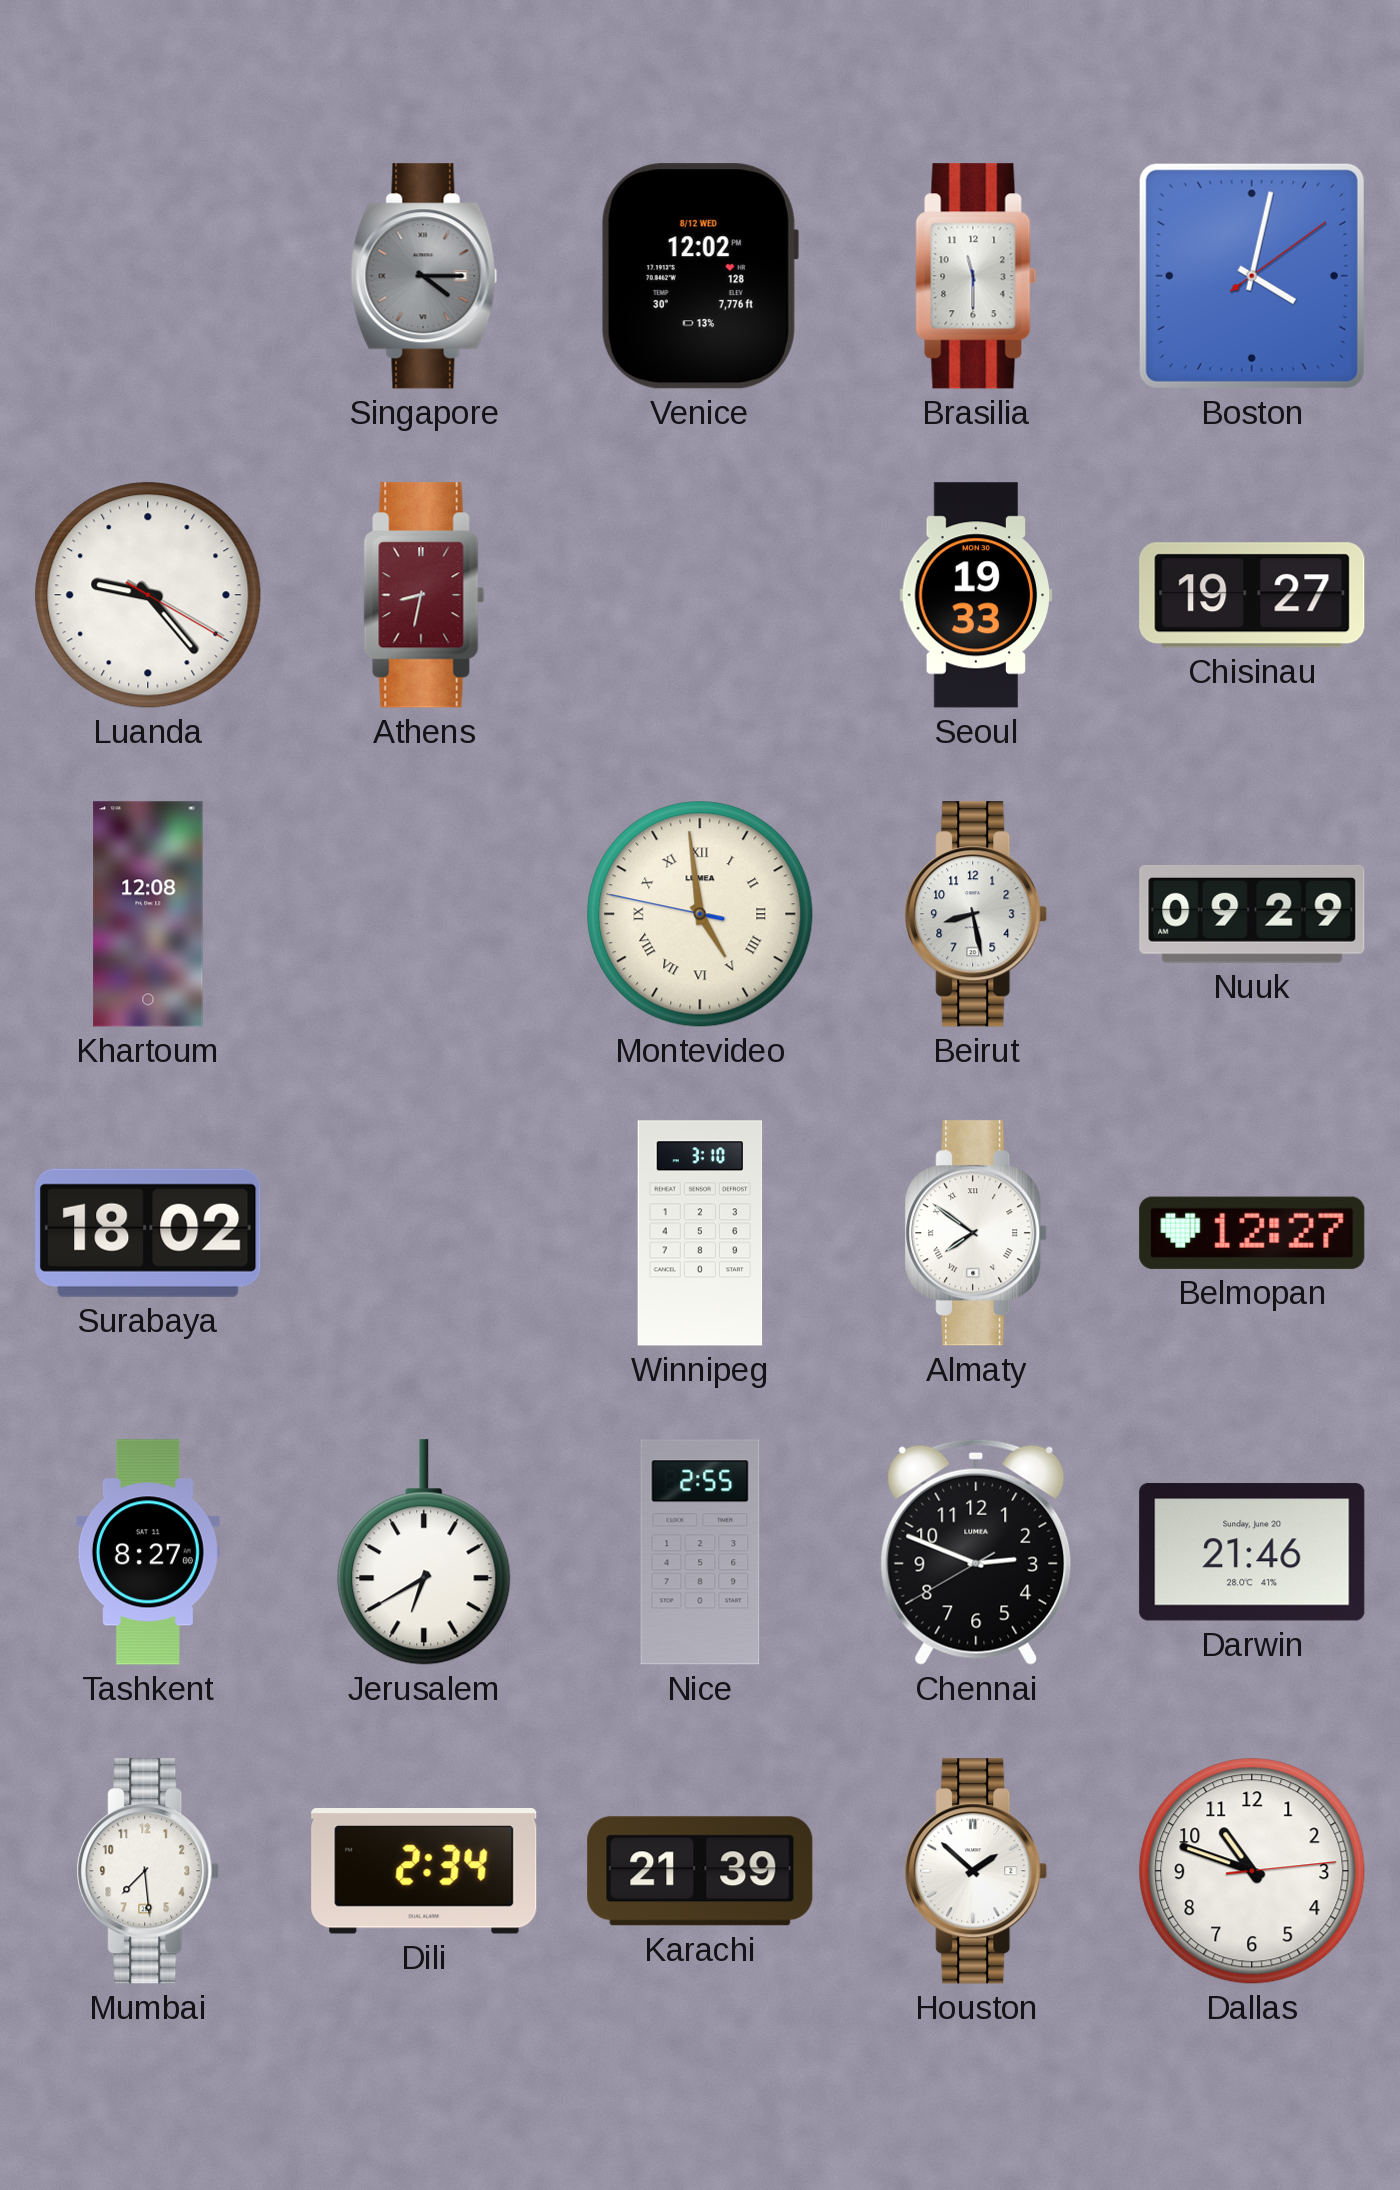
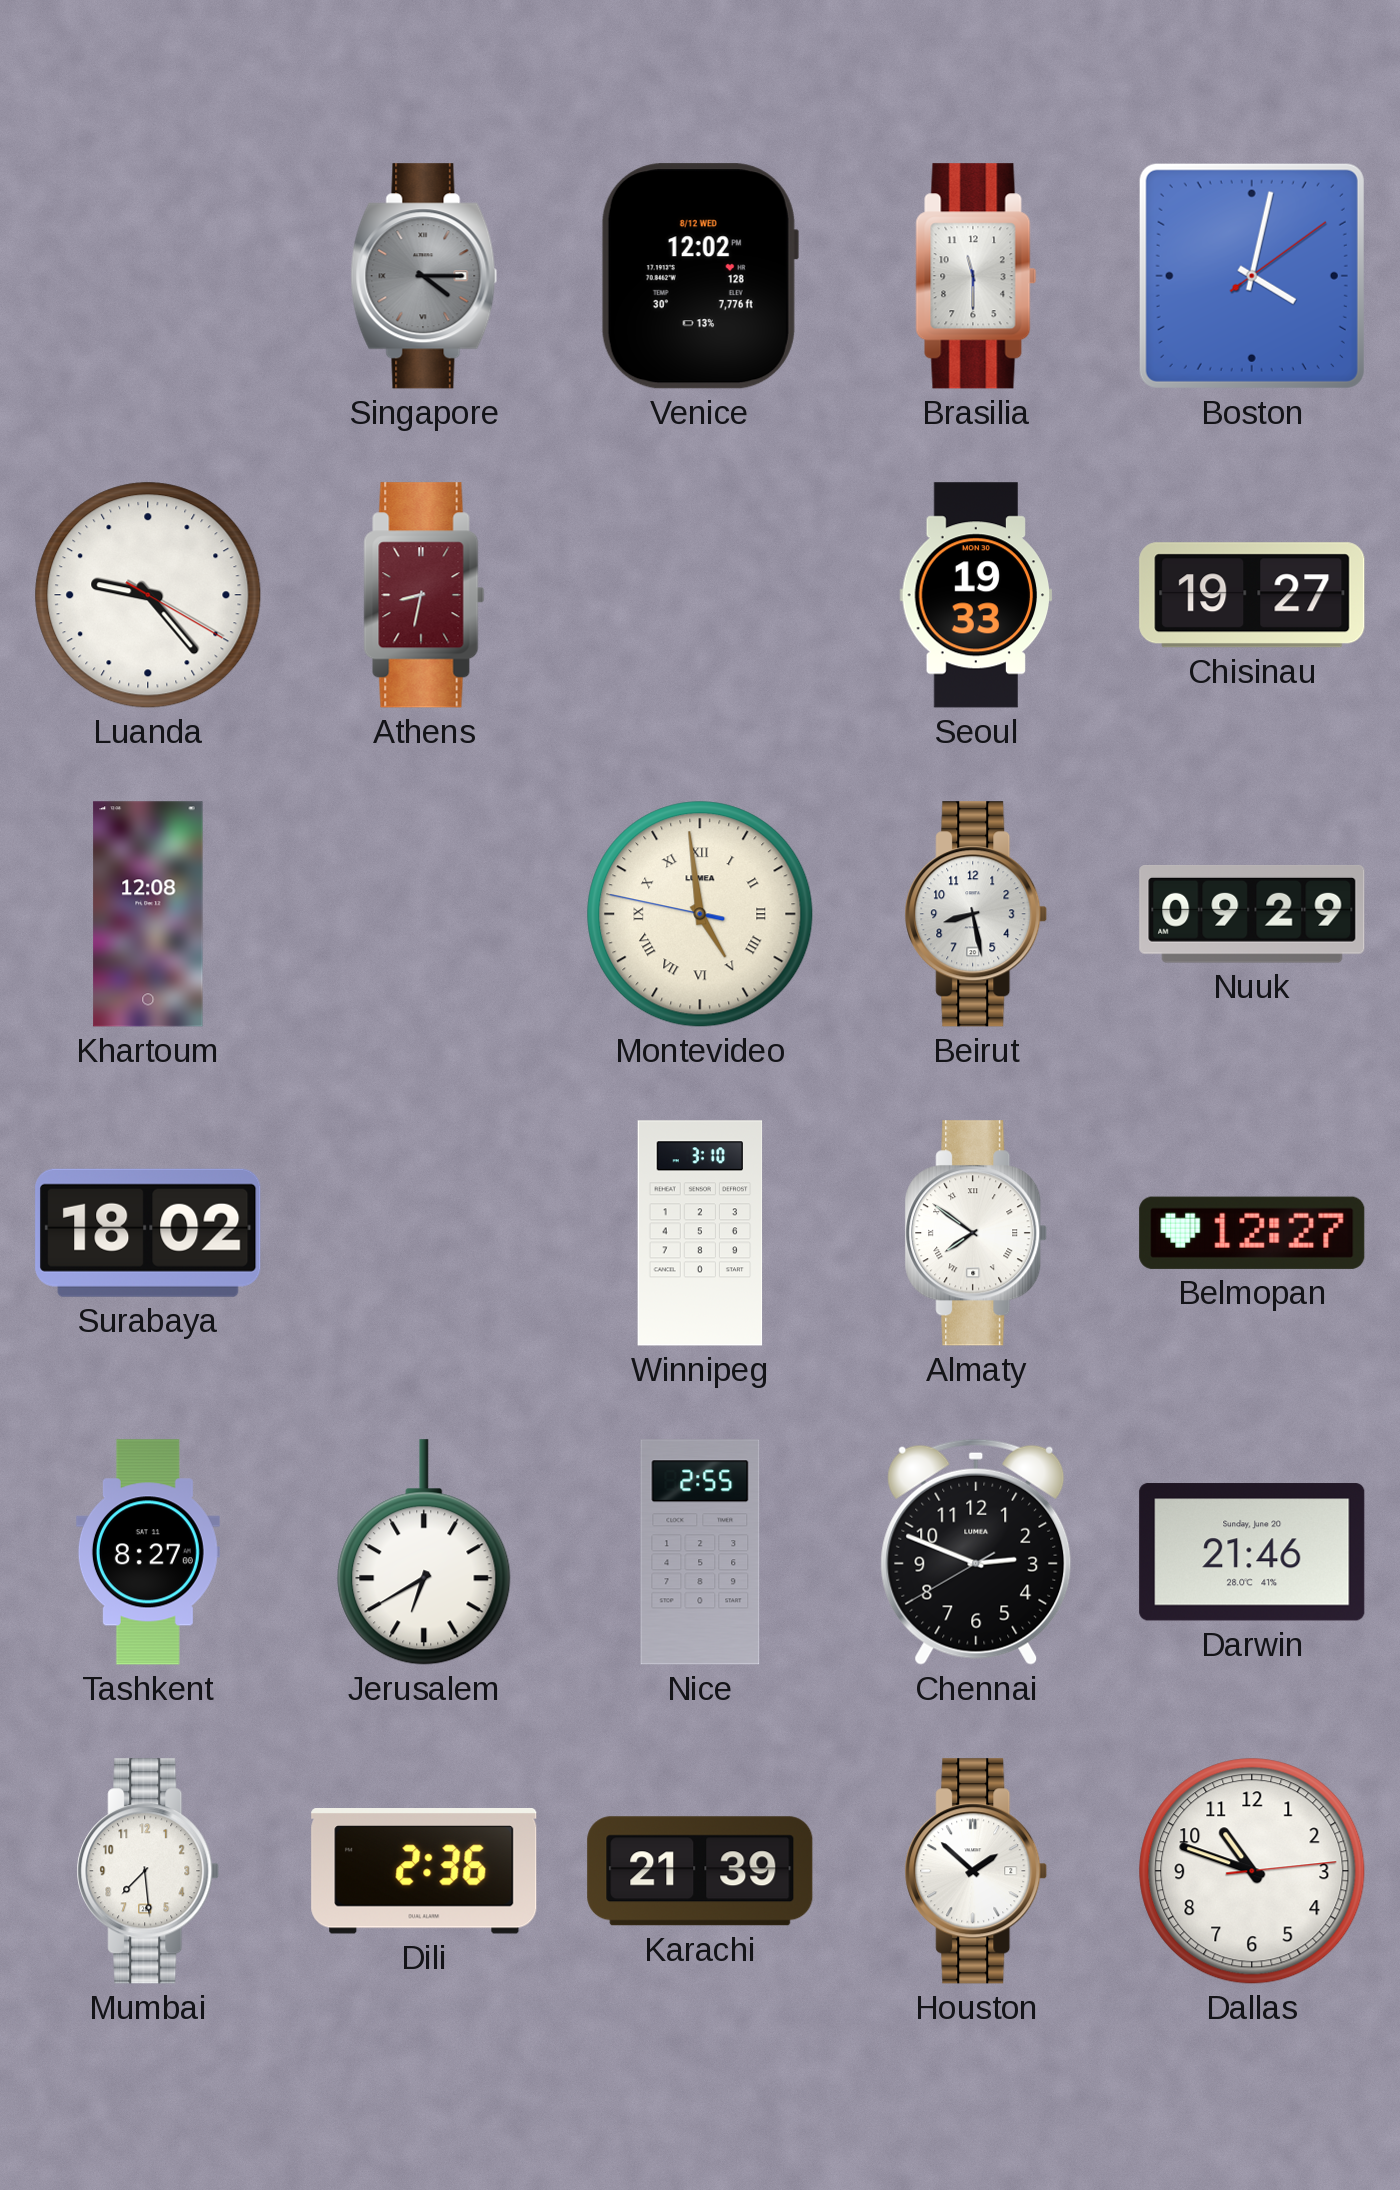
Dili: 2:34 -> 2:36
